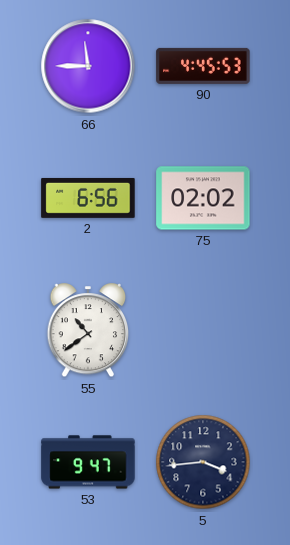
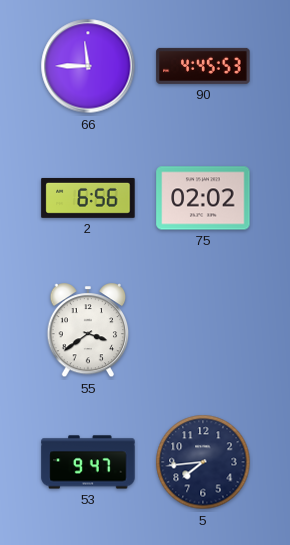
55: 10:39 -> 3:39
5: 3:44 -> 7:44
